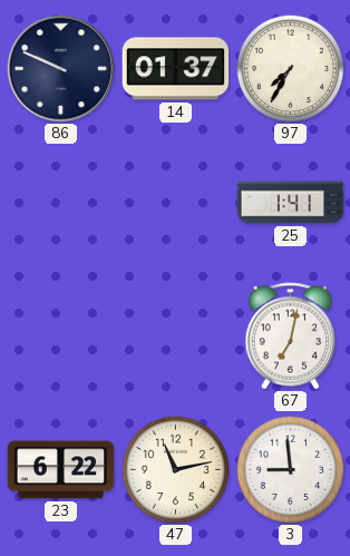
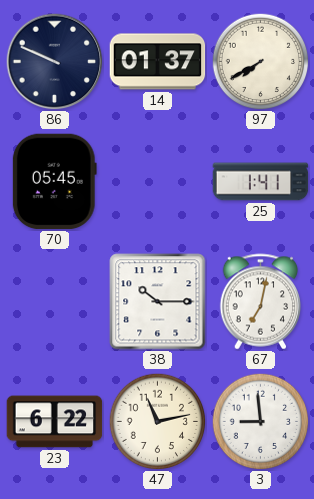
97: 7:35 -> 7:40
70: none -> 05:45
38: none -> 10:15
